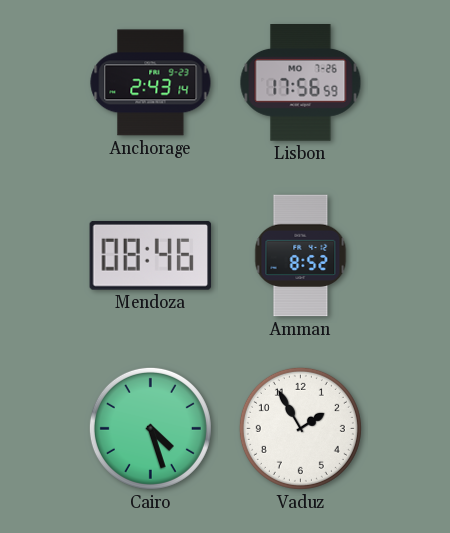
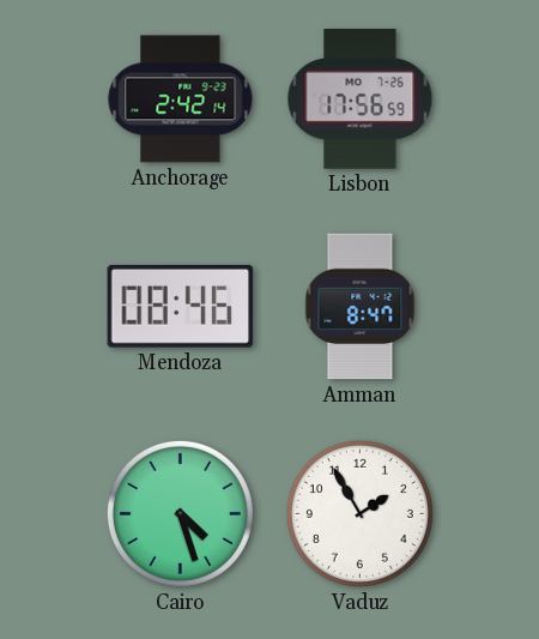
Anchorage: 2:43 -> 2:42
Amman: 8:52 -> 8:47
